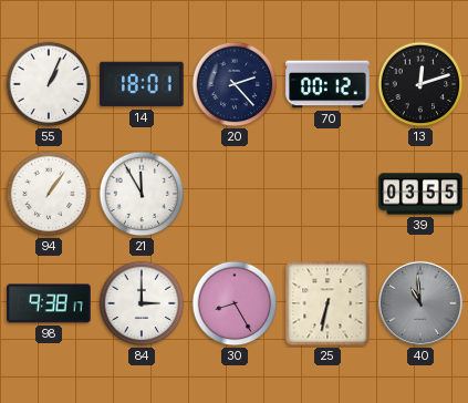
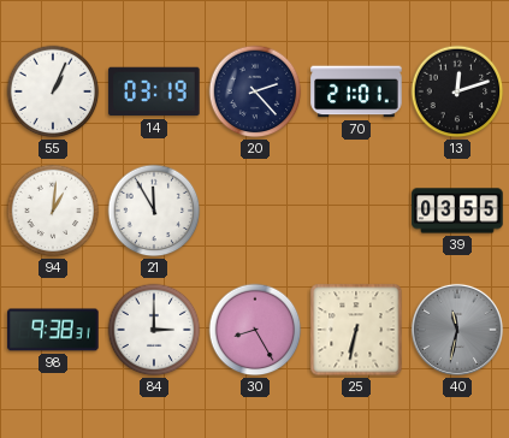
14: 18:01 -> 03:19
70: 00:12 -> 21:01
94: 1:06 -> 1:01
98: 9:38:17 -> 9:38:31
40: 10:59 -> 11:32
